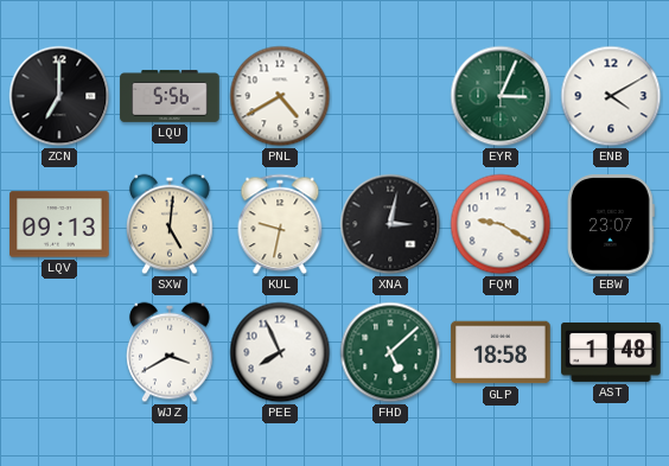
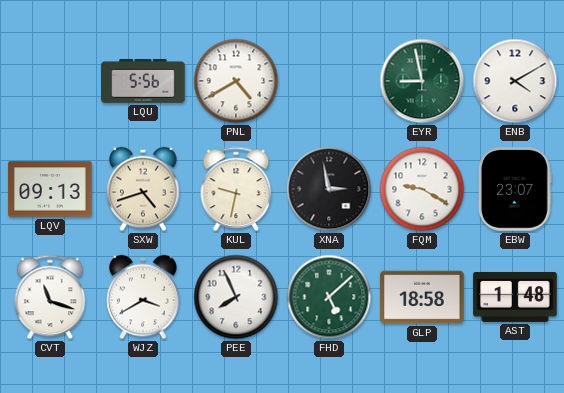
ZCN: 7:00 -> none
EYR: 3:04 -> 8:58
SXW: 5:01 -> 4:42
XNA: 3:02 -> 2:58
CVT: none -> 11:18
